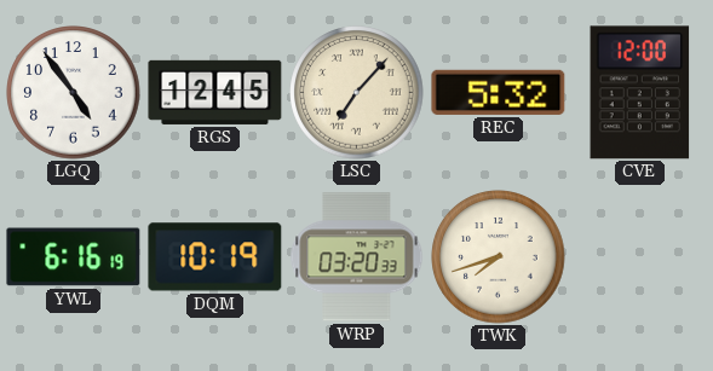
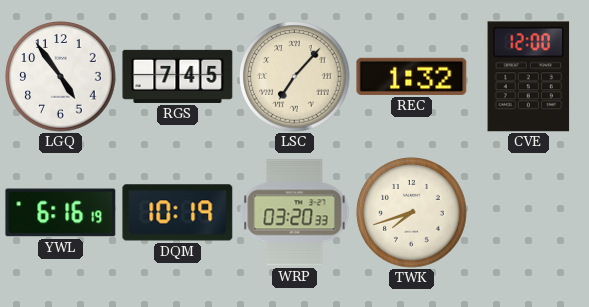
RGS: 12:45 -> 7:45
REC: 5:32 -> 1:32
